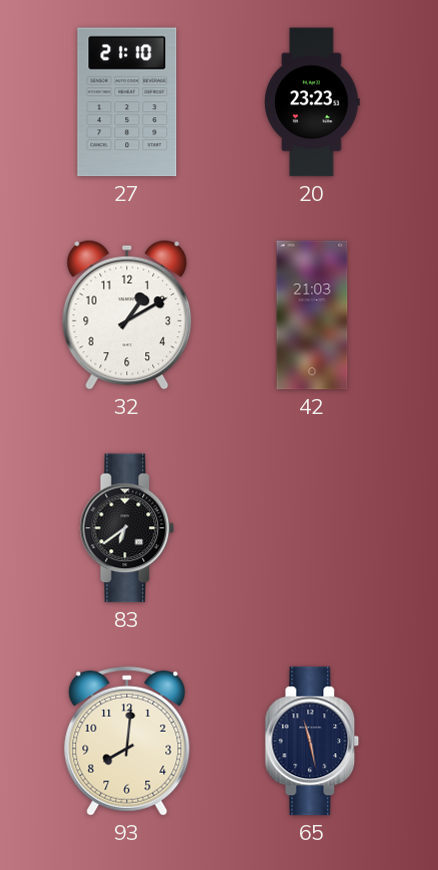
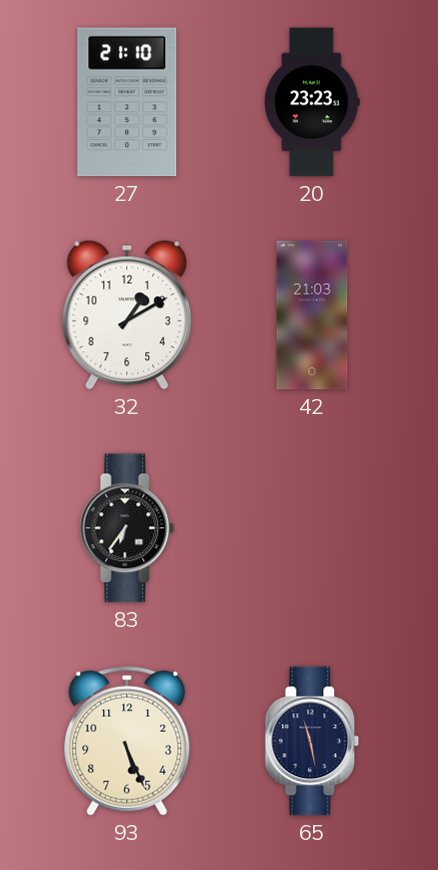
83: 6:39 -> 6:36
93: 8:01 -> 5:26
